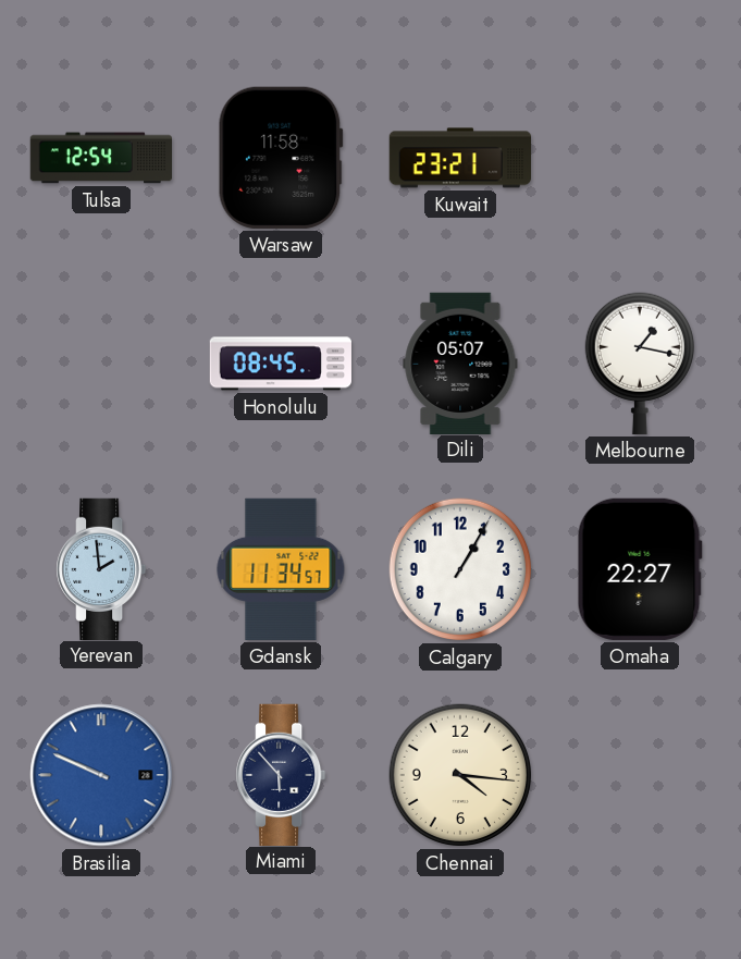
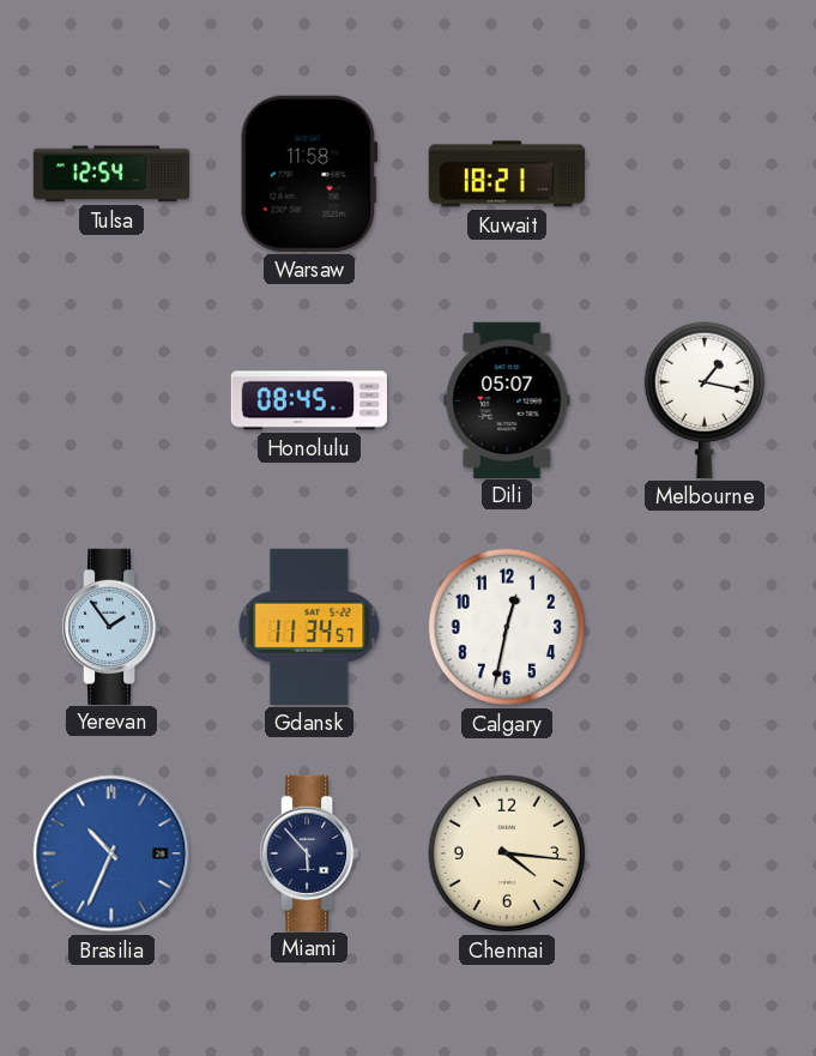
Kuwait: 23:21 -> 18:21
Yerevan: 1:59 -> 1:54
Calgary: 1:05 -> 12:32
Omaha: 22:27 -> none
Brasilia: 9:49 -> 10:34
